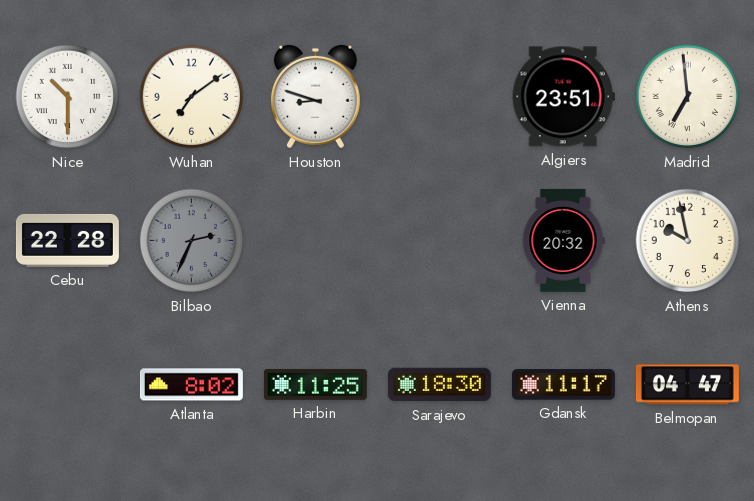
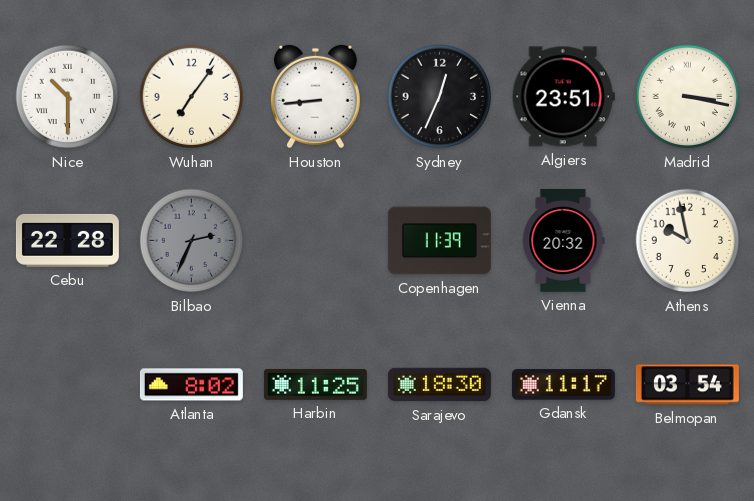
Wuhan: 7:09 -> 7:06
Houston: 8:48 -> 8:44
Sydney: none -> 12:34
Madrid: 6:59 -> 3:17
Copenhagen: none -> 11:39
Belmopan: 04:47 -> 03:54
